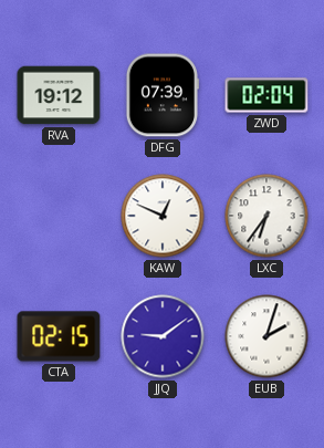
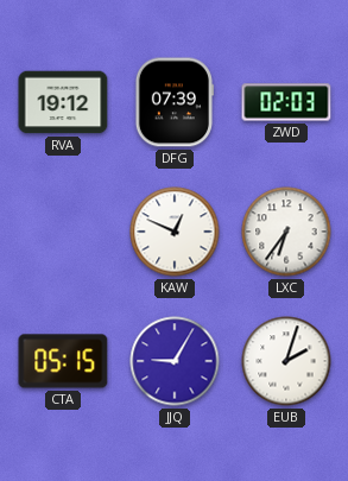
ZWD: 02:04 -> 02:03
CTA: 02:15 -> 05:15
JJQ: 9:09 -> 9:05
